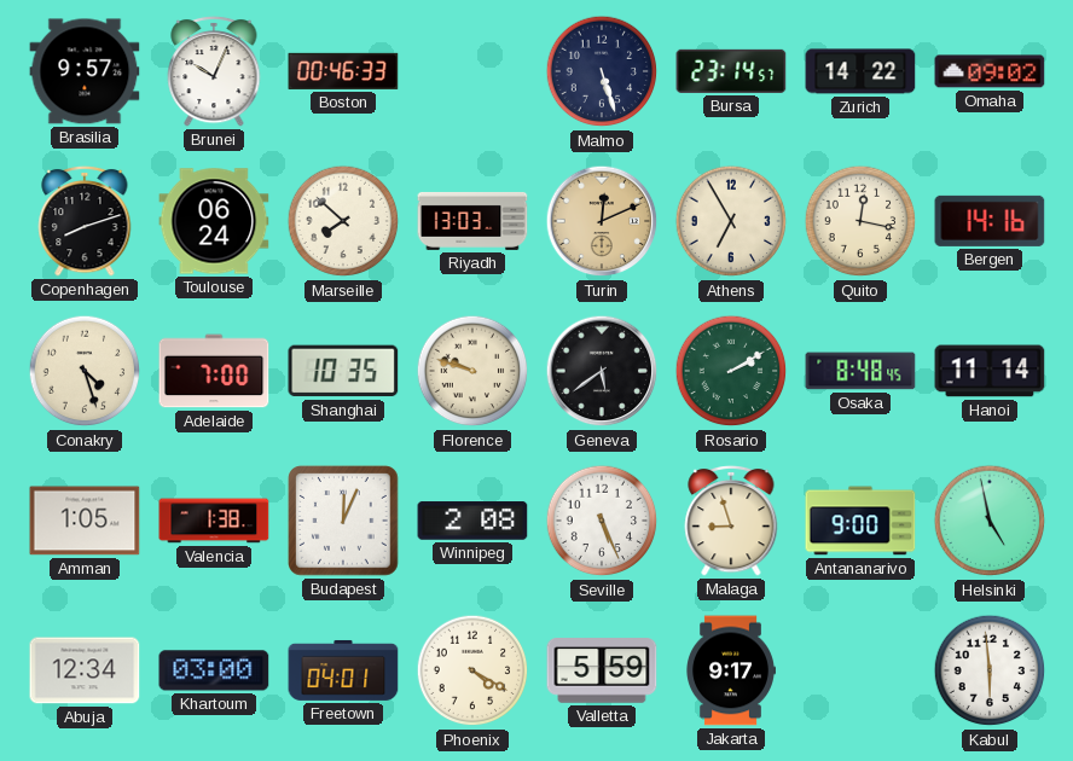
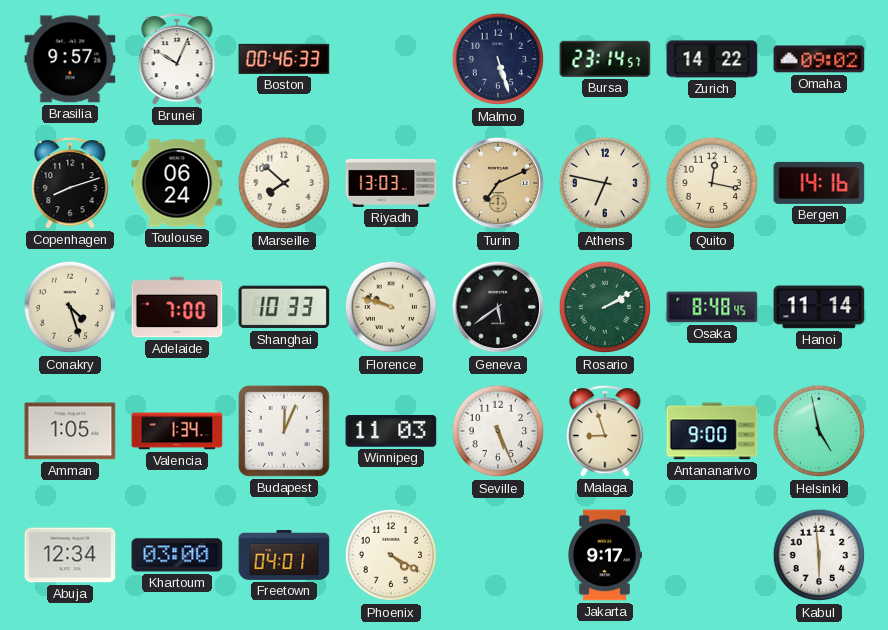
Turin: 12:11 -> 7:11
Athens: 6:55 -> 6:47
Shanghai: 10:35 -> 10:33
Valencia: 1:38 -> 1:34
Winnipeg: 2:08 -> 11:03
Valletta: 5:59 -> none
